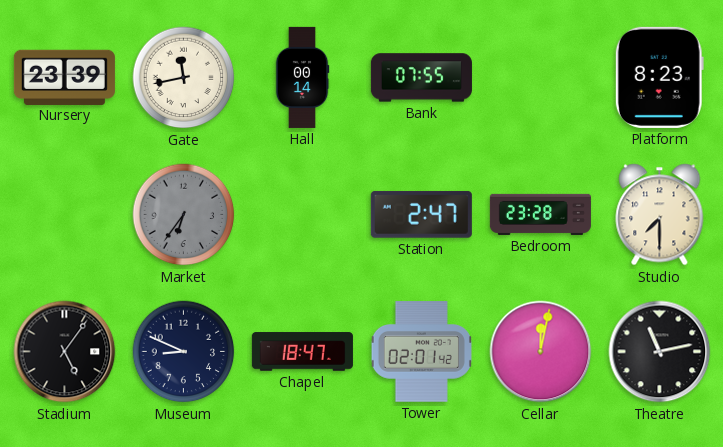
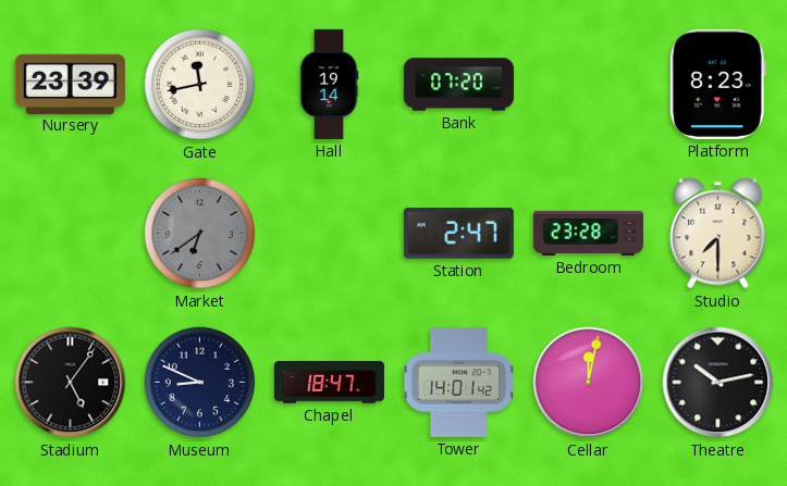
Hall: 00:14 -> 19:14
Bank: 07:55 -> 07:20
Market: 6:36 -> 6:39
Tower: 02:01 -> 14:01
Theatre: 11:13 -> 10:13
